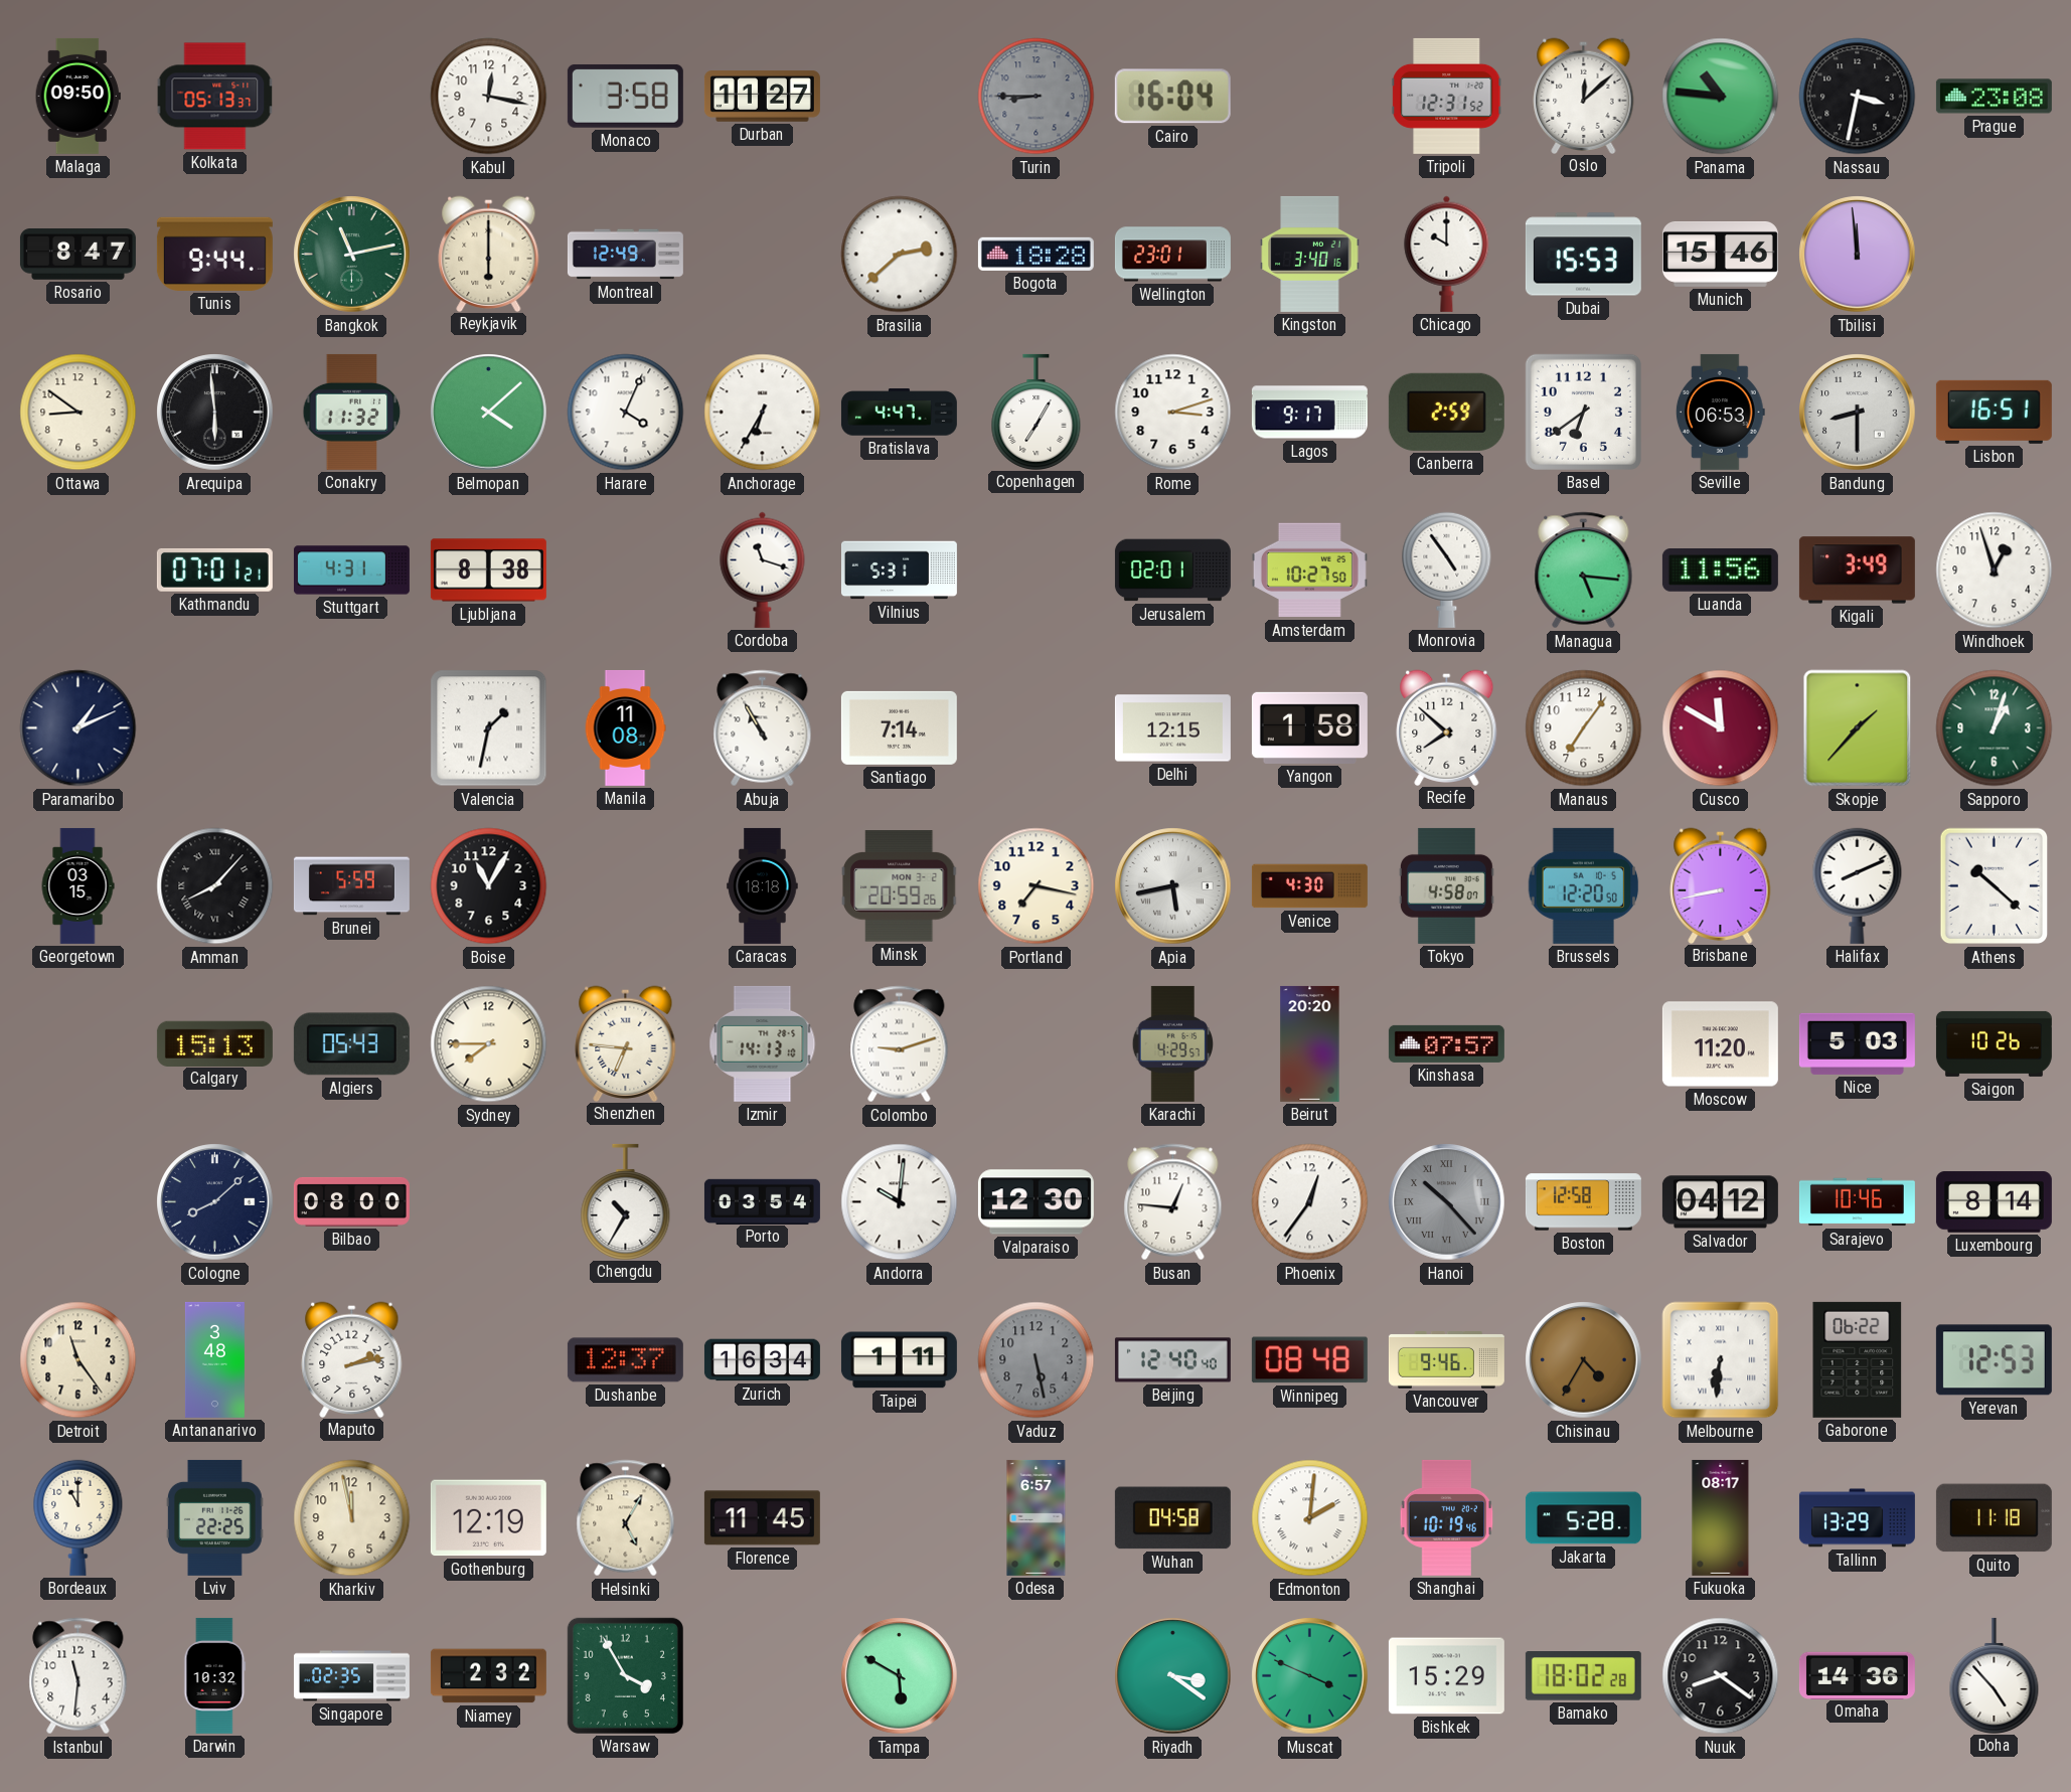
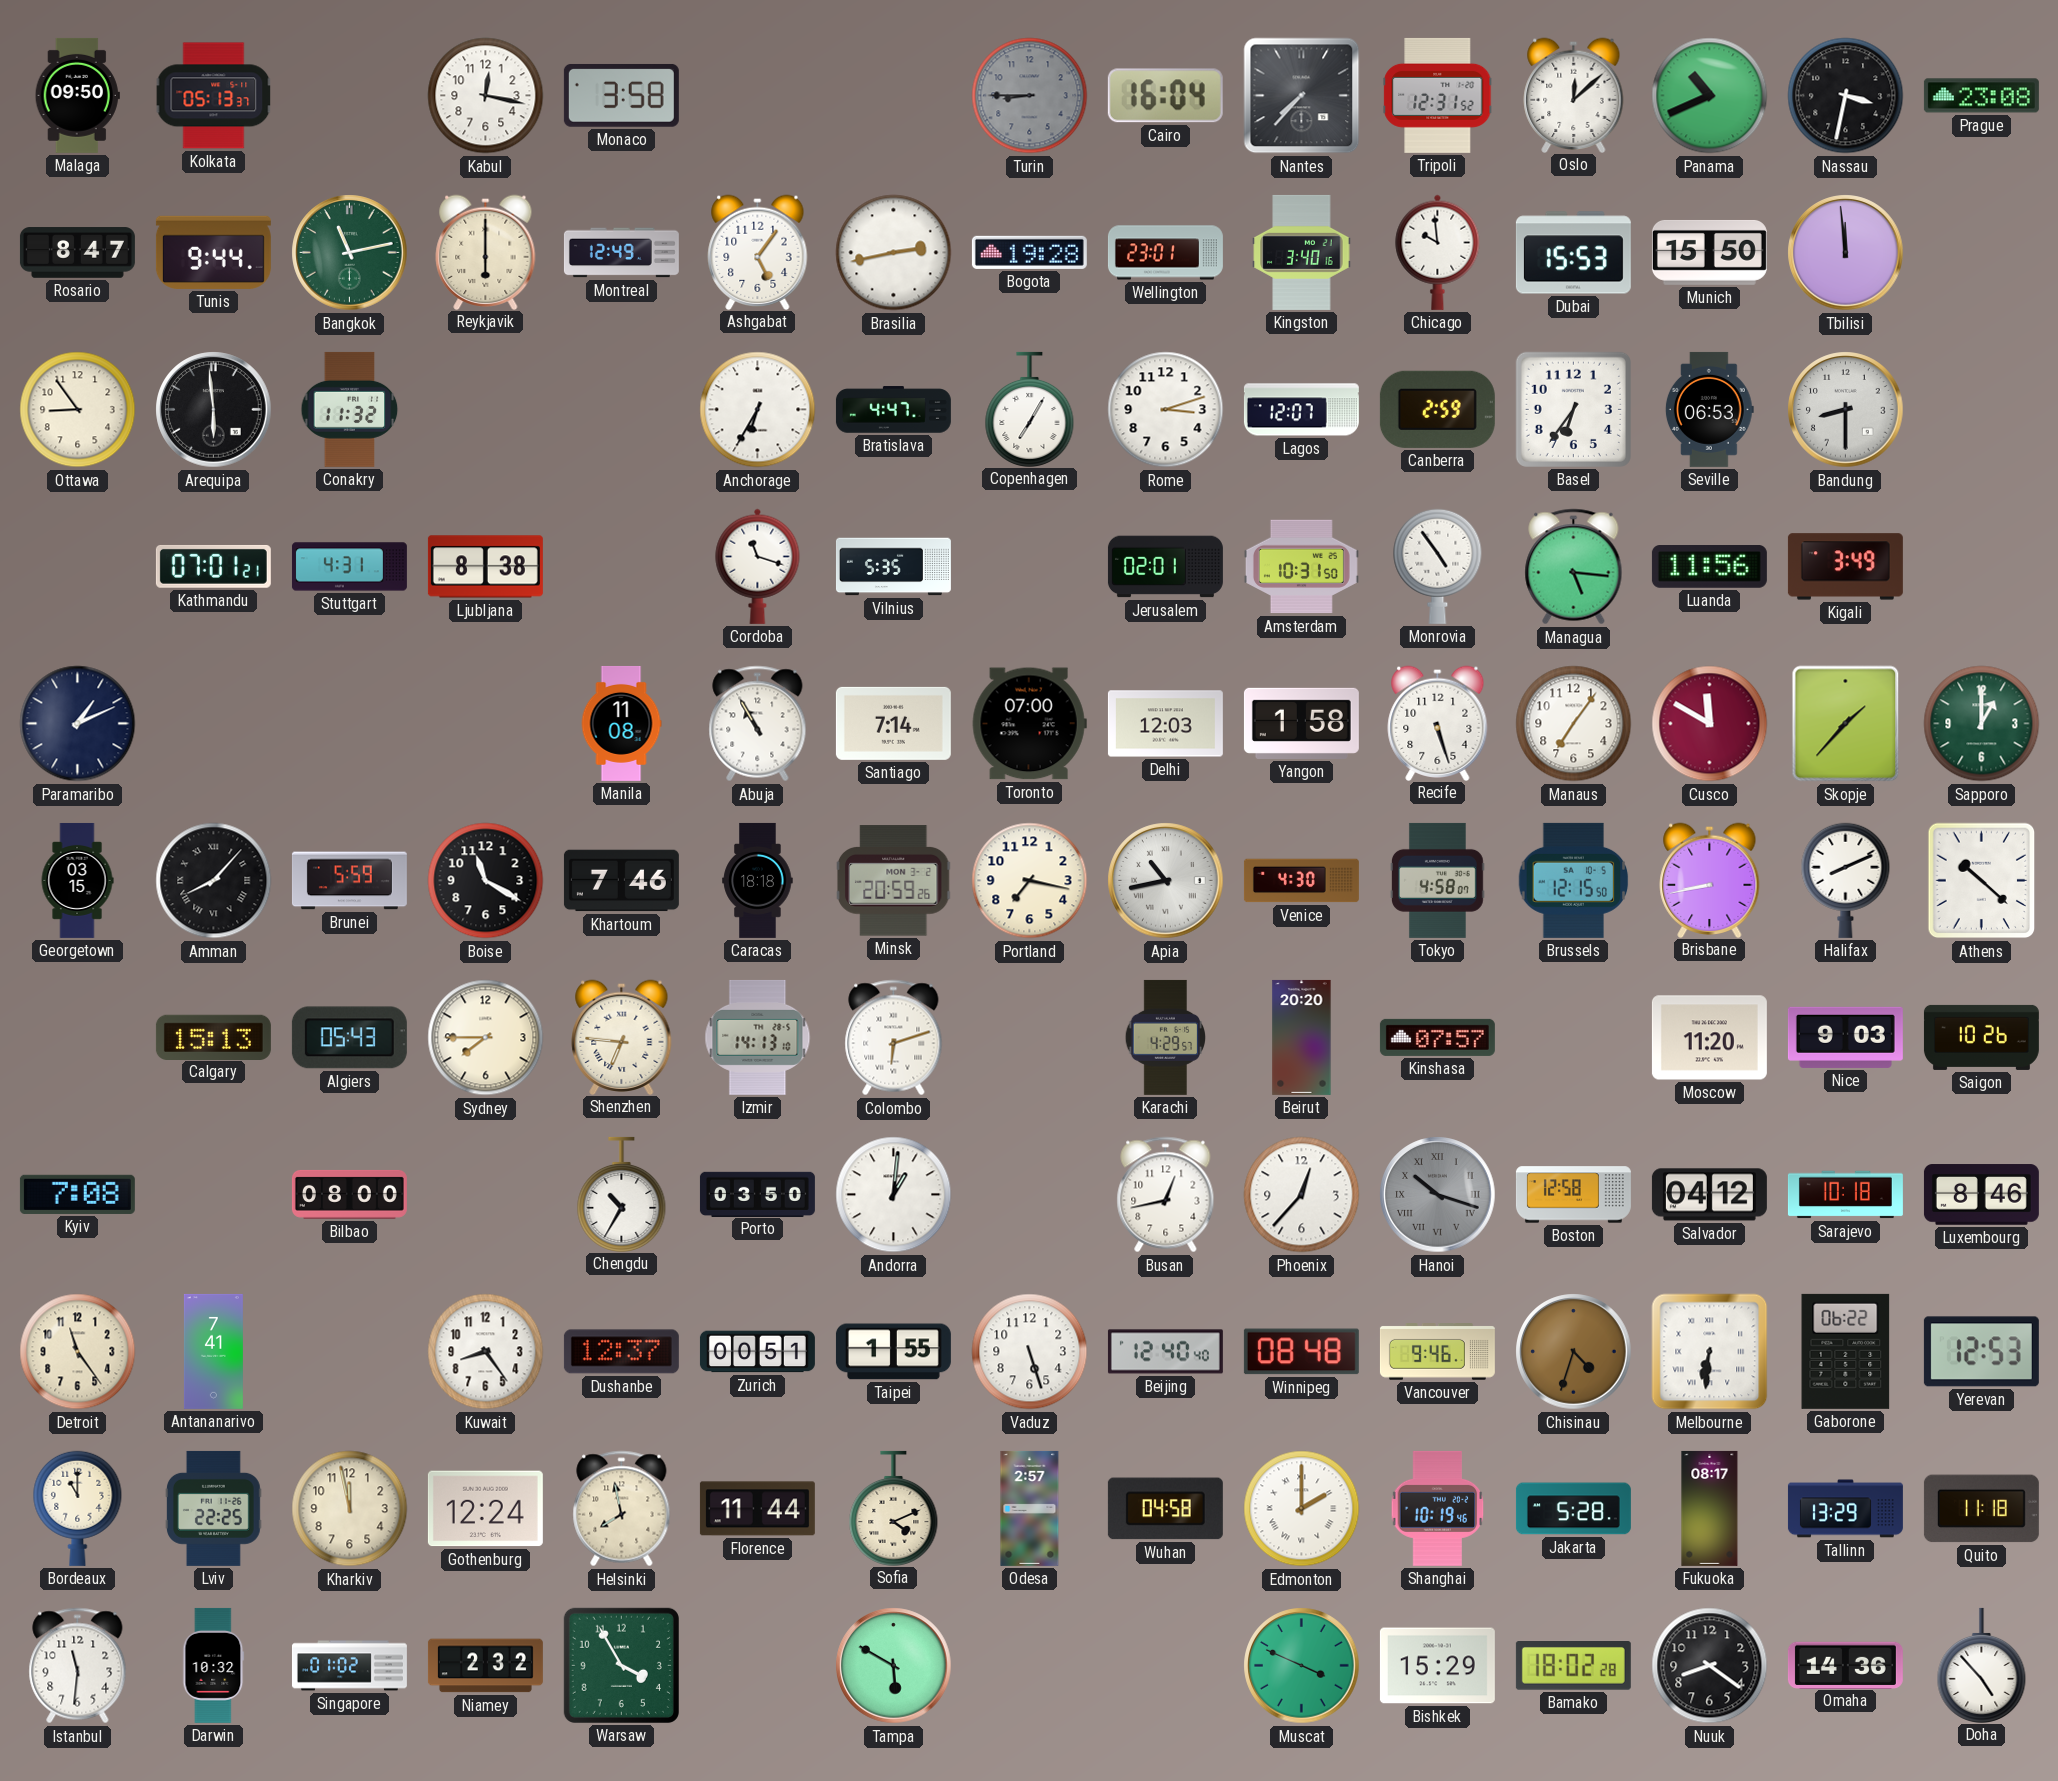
Durban: 11:27 -> none
Nantes: none -> 7:37
Panama: 10:46 -> 10:41
Ashgabat: none -> 5:06
Brasilia: 2:38 -> 2:43
Bogota: 18:28 -> 19:28
Chicago: 10:00 -> 9:59
Munich: 15:46 -> 15:50
Ottawa: 8:51 -> 8:54
Belmopan: 4:08 -> none
Harare: 4:04 -> none
Lagos: 9:17 -> 12:07
Basel: 6:39 -> 6:36
Lisbon: 16:51 -> none
Vilnius: 5:31 -> 5:35
Amsterdam: 10:27 -> 10:31
Windhoek: 12:57 -> none
Valencia: 1:32 -> none
Toronto: none -> 07:00
Delhi: 12:15 -> 12:03
Recife: 7:52 -> 5:27
Sapporo: 1:03 -> 1:00
Boise: 11:05 -> 11:20
Khartoum: none -> 7:46
Apia: 5:43 -> 10:43
Brussels: 12:20 -> 12:15
Colombo: 9:12 -> 6:12
Nice: 5:03 -> 9:03
Kyiv: none -> 7:08
Cologne: 8:08 -> none
Porto: 03:54 -> 03:50
Andorra: 10:01 -> 1:01
Valparaiso: 12:30 -> none
Busan: 12:46 -> 12:43
Phoenix: 12:36 -> 12:37
Hanoi: 10:23 -> 10:18
Sarajevo: 10:46 -> 10:18
Luxembourg: 8:14 -> 8:46
Antananarivo: 3:48 -> 7:41
Maputo: 2:13 -> none
Kuwait: none -> 8:24
Zurich: 16:34 -> 00:51
Taipei: 1:11 -> 1:55
Vaduz: 5:28 -> 5:27
Vaduz dial: grey -> white
Chisinau: 4:35 -> 4:33
Gothenburg: 12:19 -> 12:24
Helsinki: 5:05 -> 7:58
Florence: 11:45 -> 11:44
Sofia: none -> 4:11
Odesa: 6:57 -> 2:57
Edmonton: 2:01 -> 2:00
Singapore: 02:35 -> 01:02
Riyadh: 3:21 -> none
